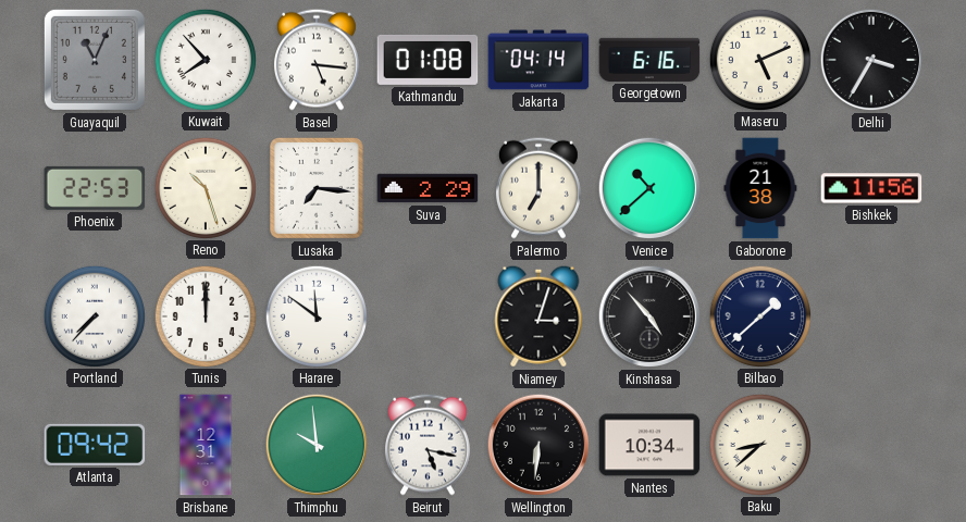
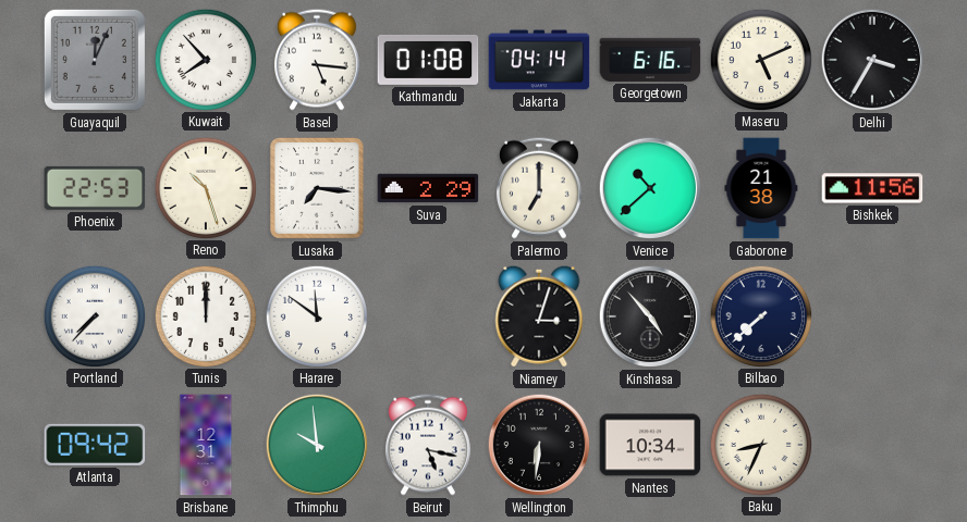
Guayaquil: 11:04 -> 12:04
Bilbao: 1:38 -> 7:38
Baku: 8:38 -> 8:34
